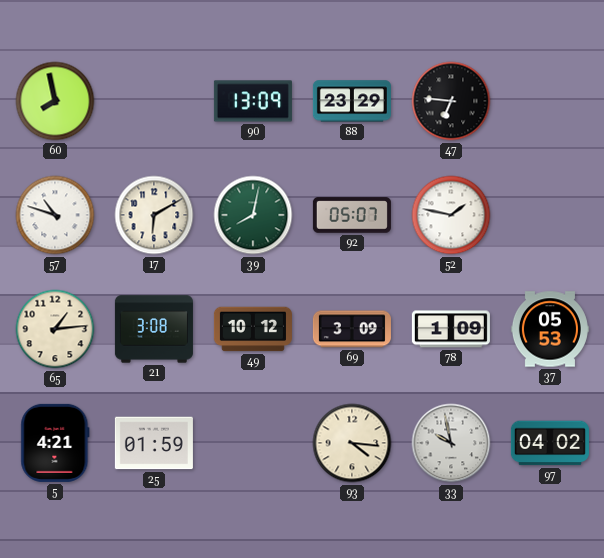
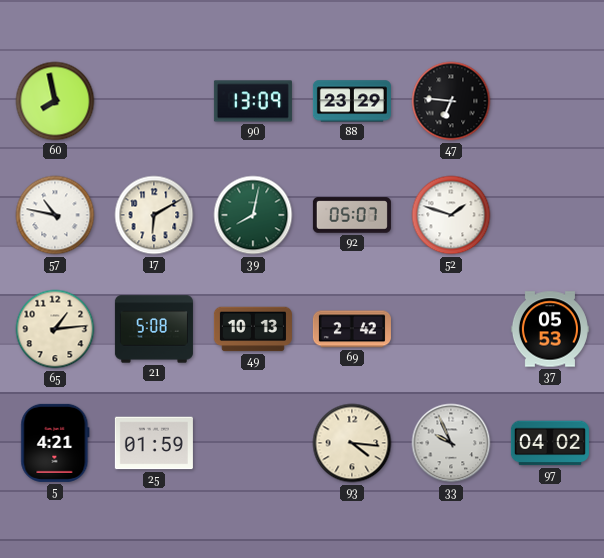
57: 10:48 -> 10:47
52: 1:47 -> 1:48
21: 3:08 -> 5:08
49: 10:12 -> 10:13
69: 3:09 -> 2:42
78: 1:09 -> none
33: 9:58 -> 9:56
